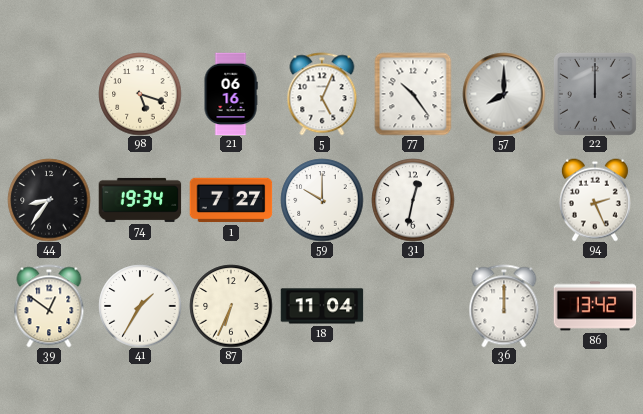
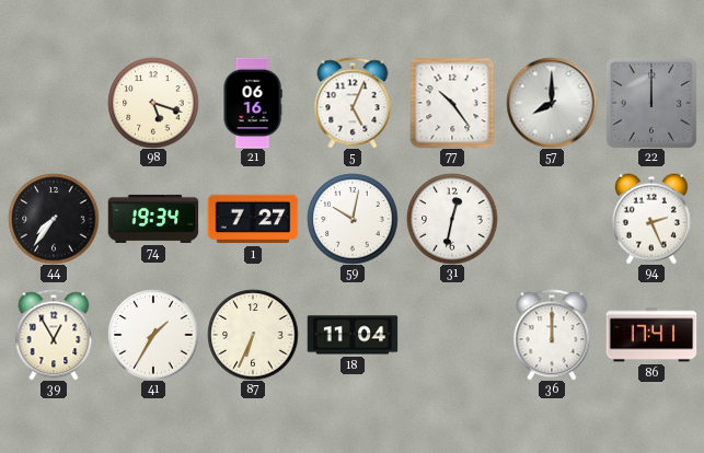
44: 8:36 -> 7:36
59: 10:00 -> 10:02
39: 12:51 -> 12:55
86: 13:42 -> 17:41
